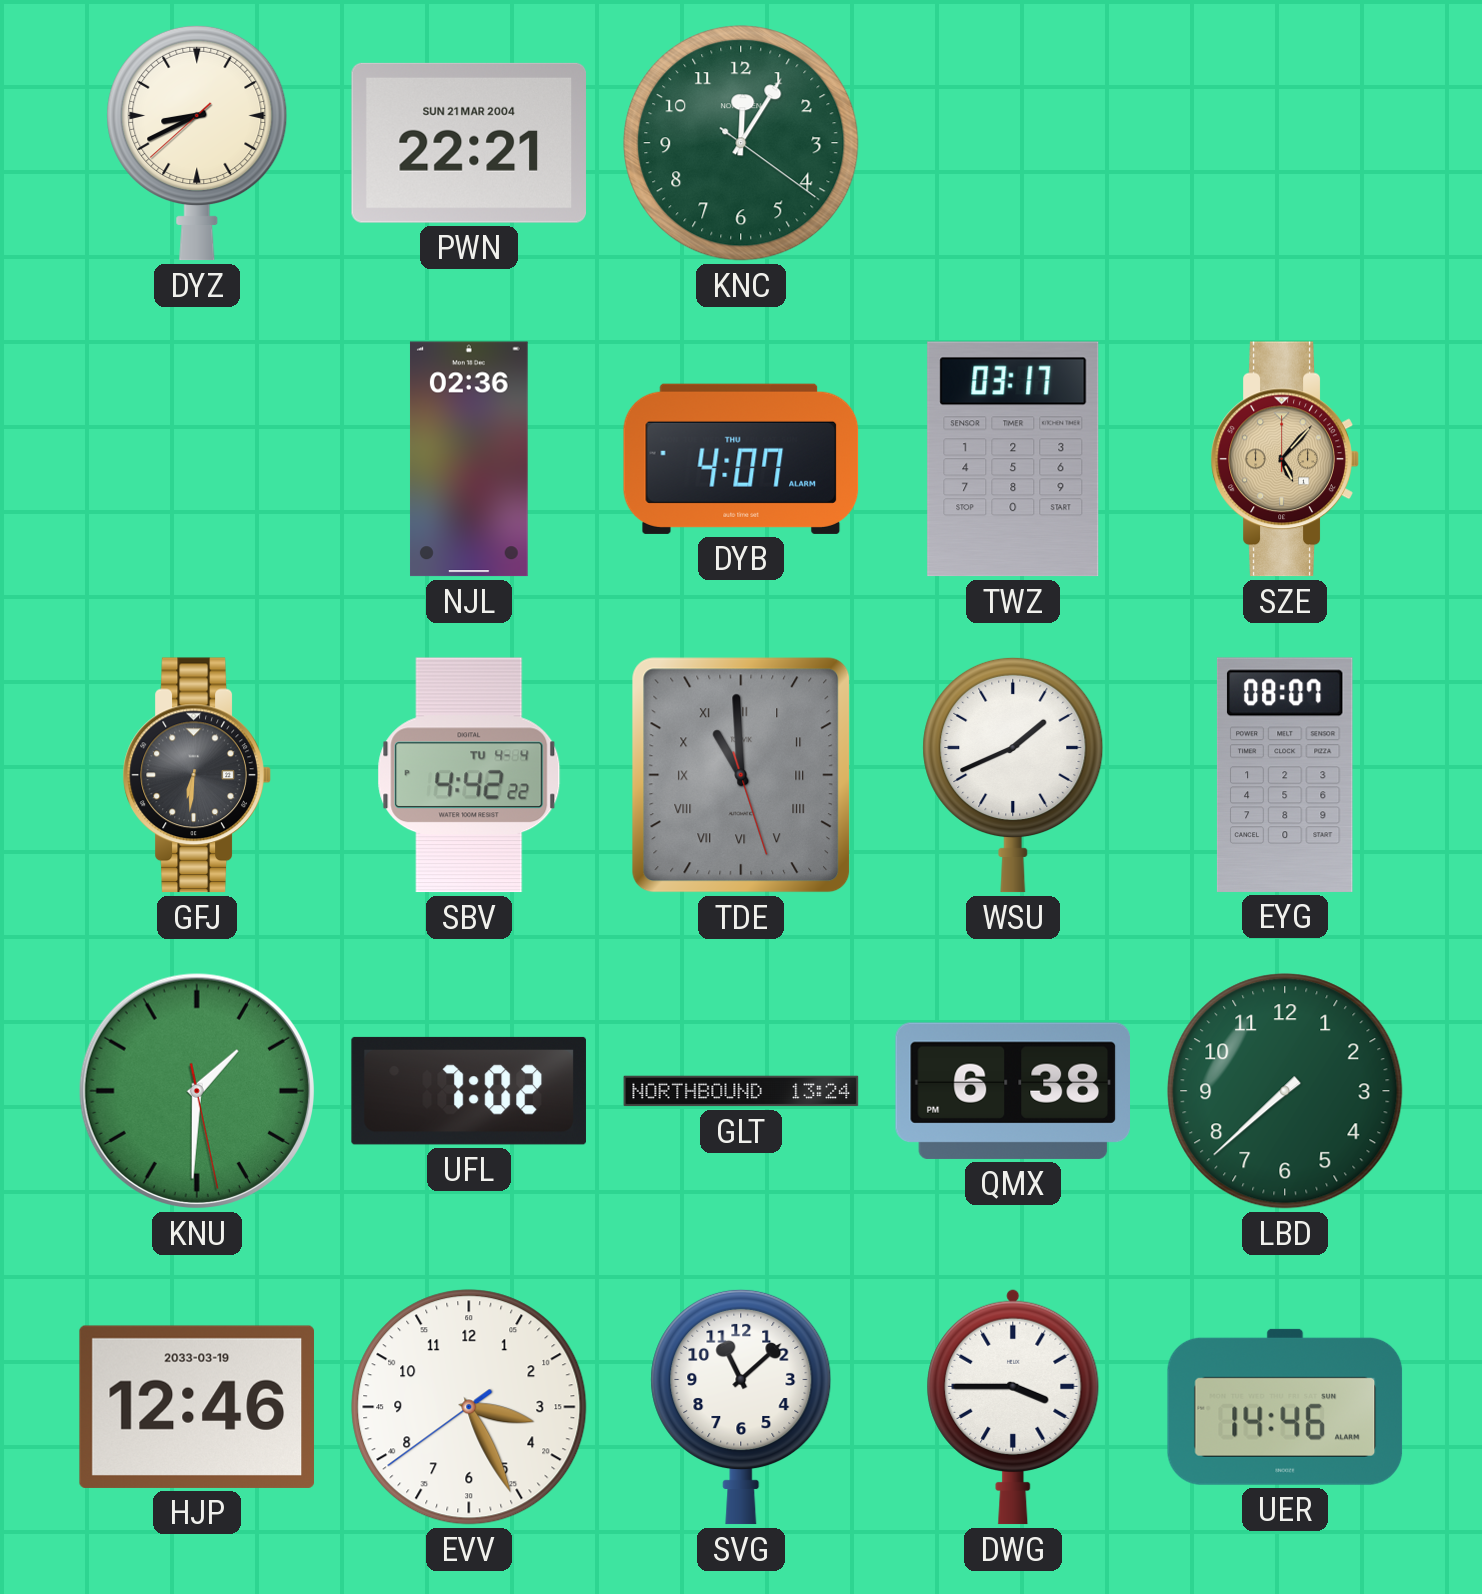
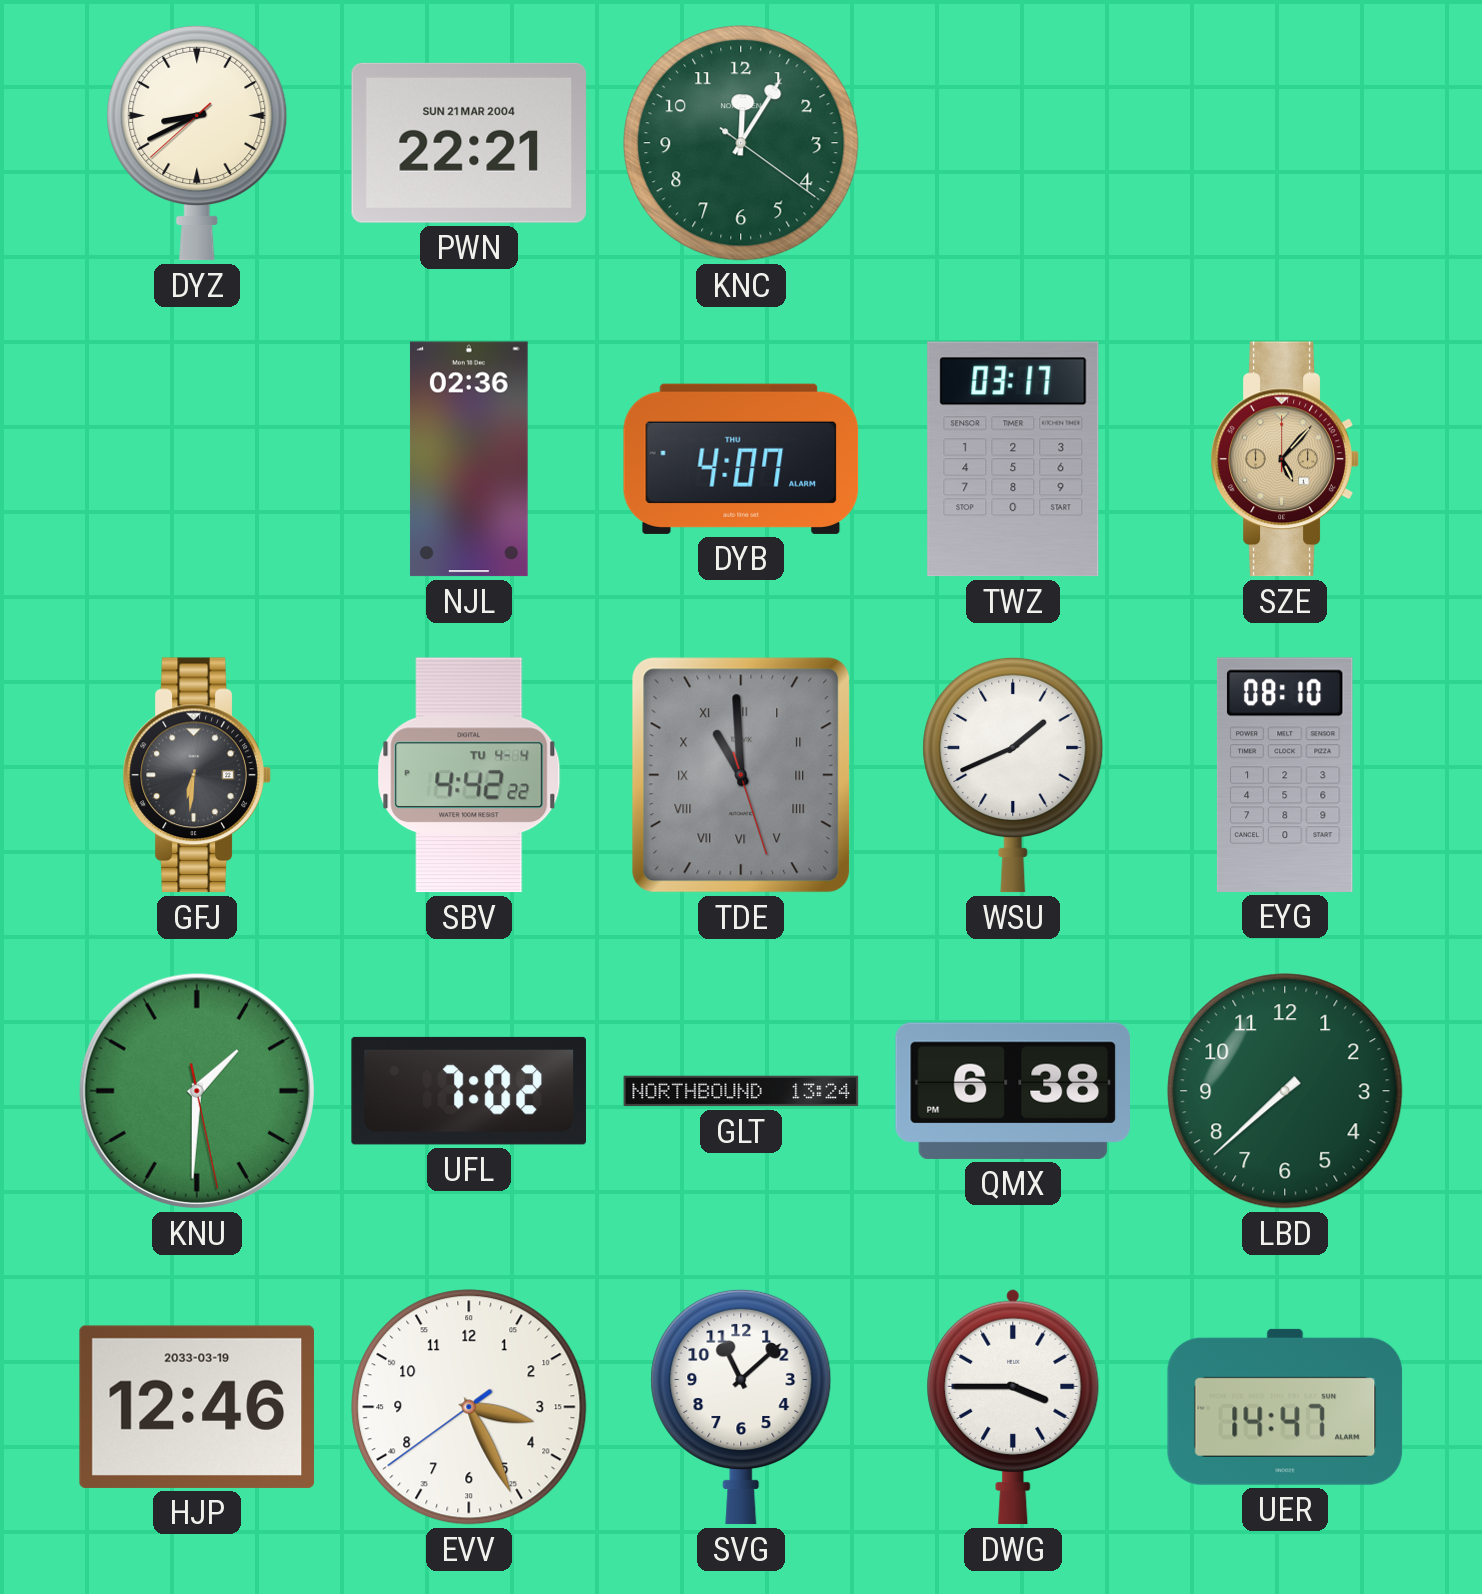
EYG: 08:07 -> 08:10
UER: 14:46 -> 14:47
